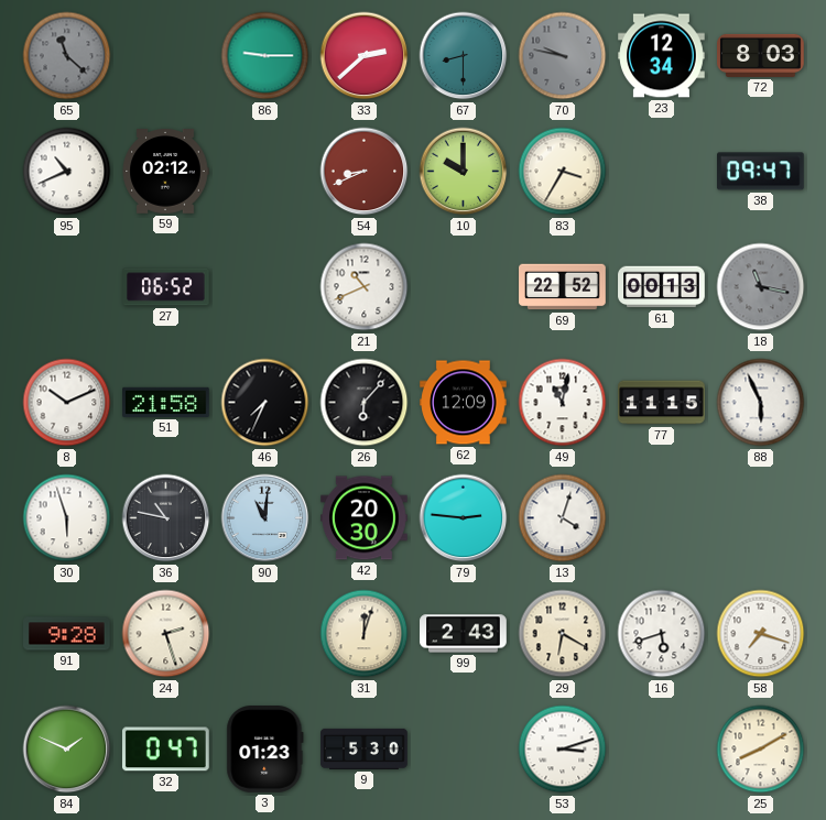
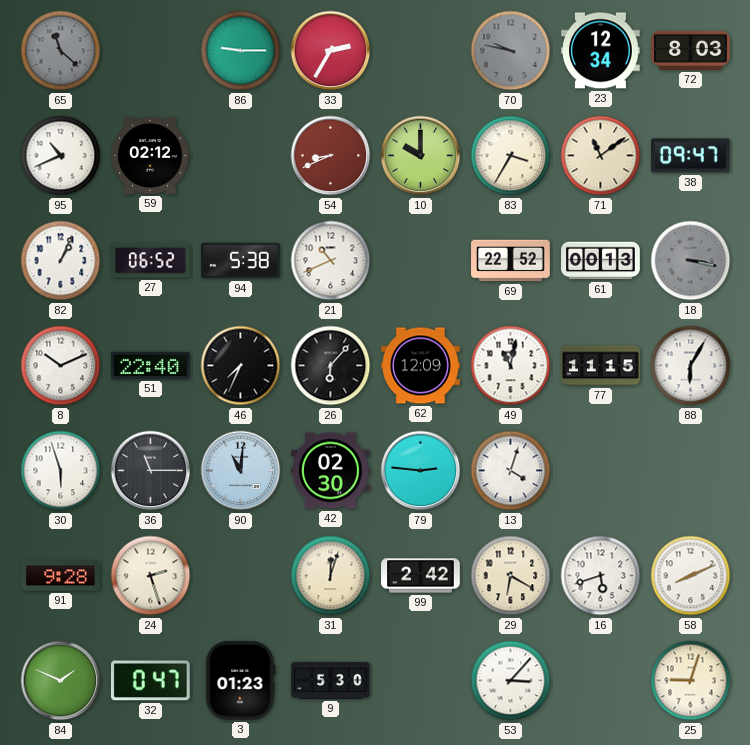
33: 2:38 -> 2:35
67: 8:30 -> none
71: none -> 11:09
82: none -> 1:04
94: none -> 5:38
18: 11:17 -> 3:17
51: 21:58 -> 22:40
88: 5:56 -> 6:05
36: 10:47 -> 11:15
42: 20:30 -> 02:30
99: 2:43 -> 2:42
58: 7:18 -> 8:11
53: 3:12 -> 3:07
25: 8:10 -> 9:03
